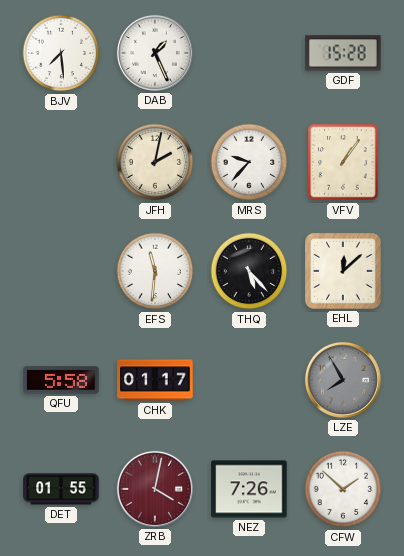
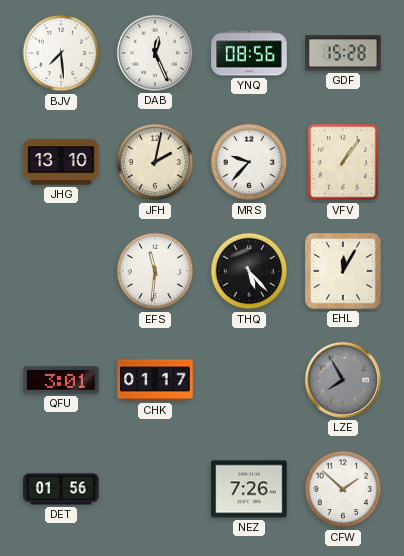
DAB: 1:26 -> 12:26
YNQ: none -> 08:56
JHG: none -> 13:10
EHL: 12:08 -> 12:05
QFU: 5:58 -> 3:01
DET: 01:55 -> 01:56
ZRB: 4:02 -> none
